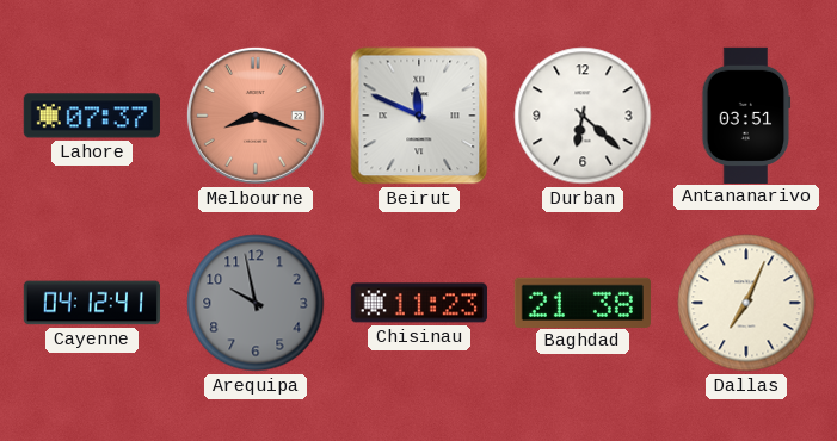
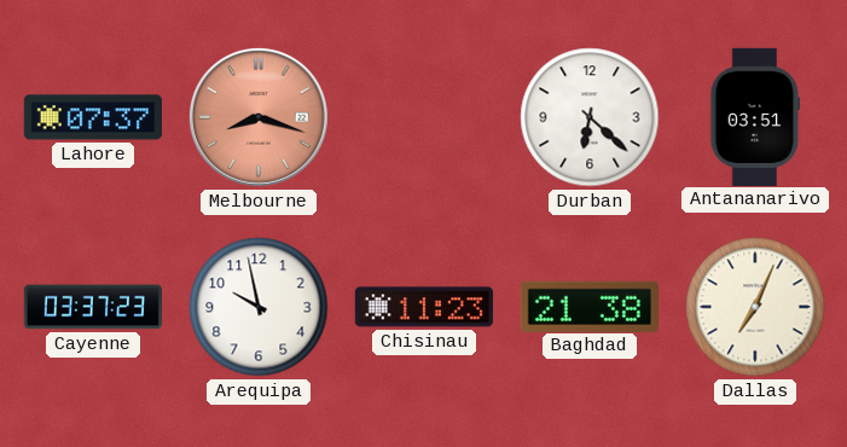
Beirut: 11:49 -> none
Cayenne: 04:12 -> 03:37
Arequipa dial: grey -> white
